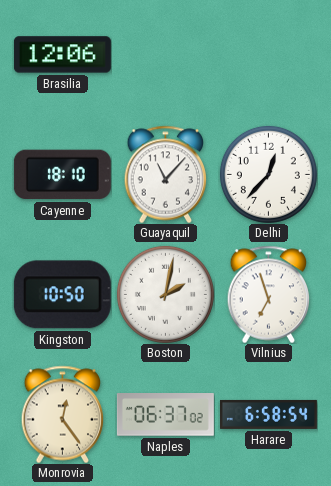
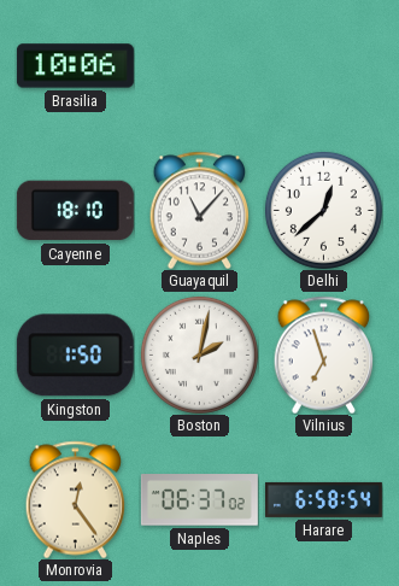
Brasilia: 12:06 -> 10:06
Delhi: 12:37 -> 12:38
Kingston: 10:50 -> 1:50
